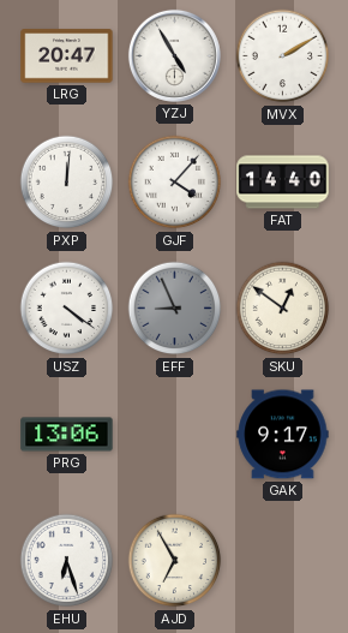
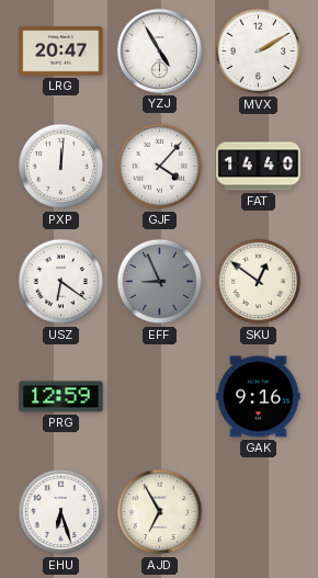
USZ: 4:21 -> 6:21
PRG: 13:06 -> 12:59
GAK: 9:17 -> 9:16
